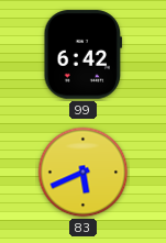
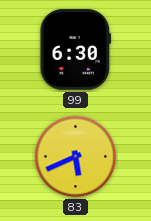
99: 6:42 -> 6:30
